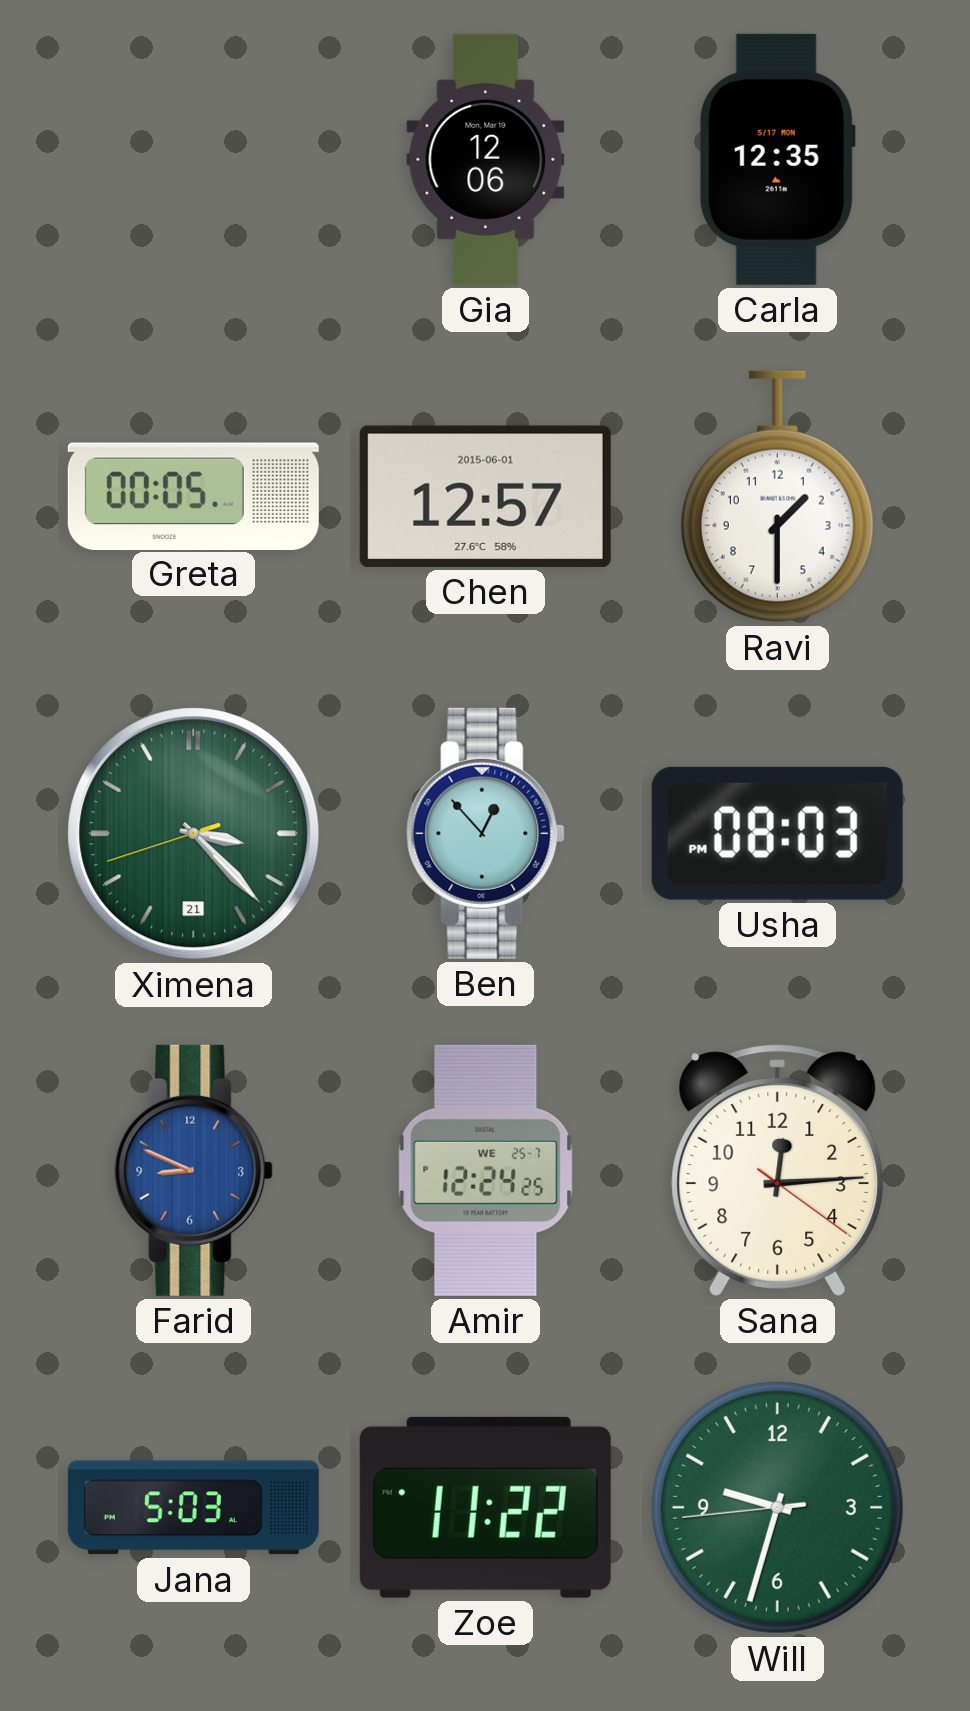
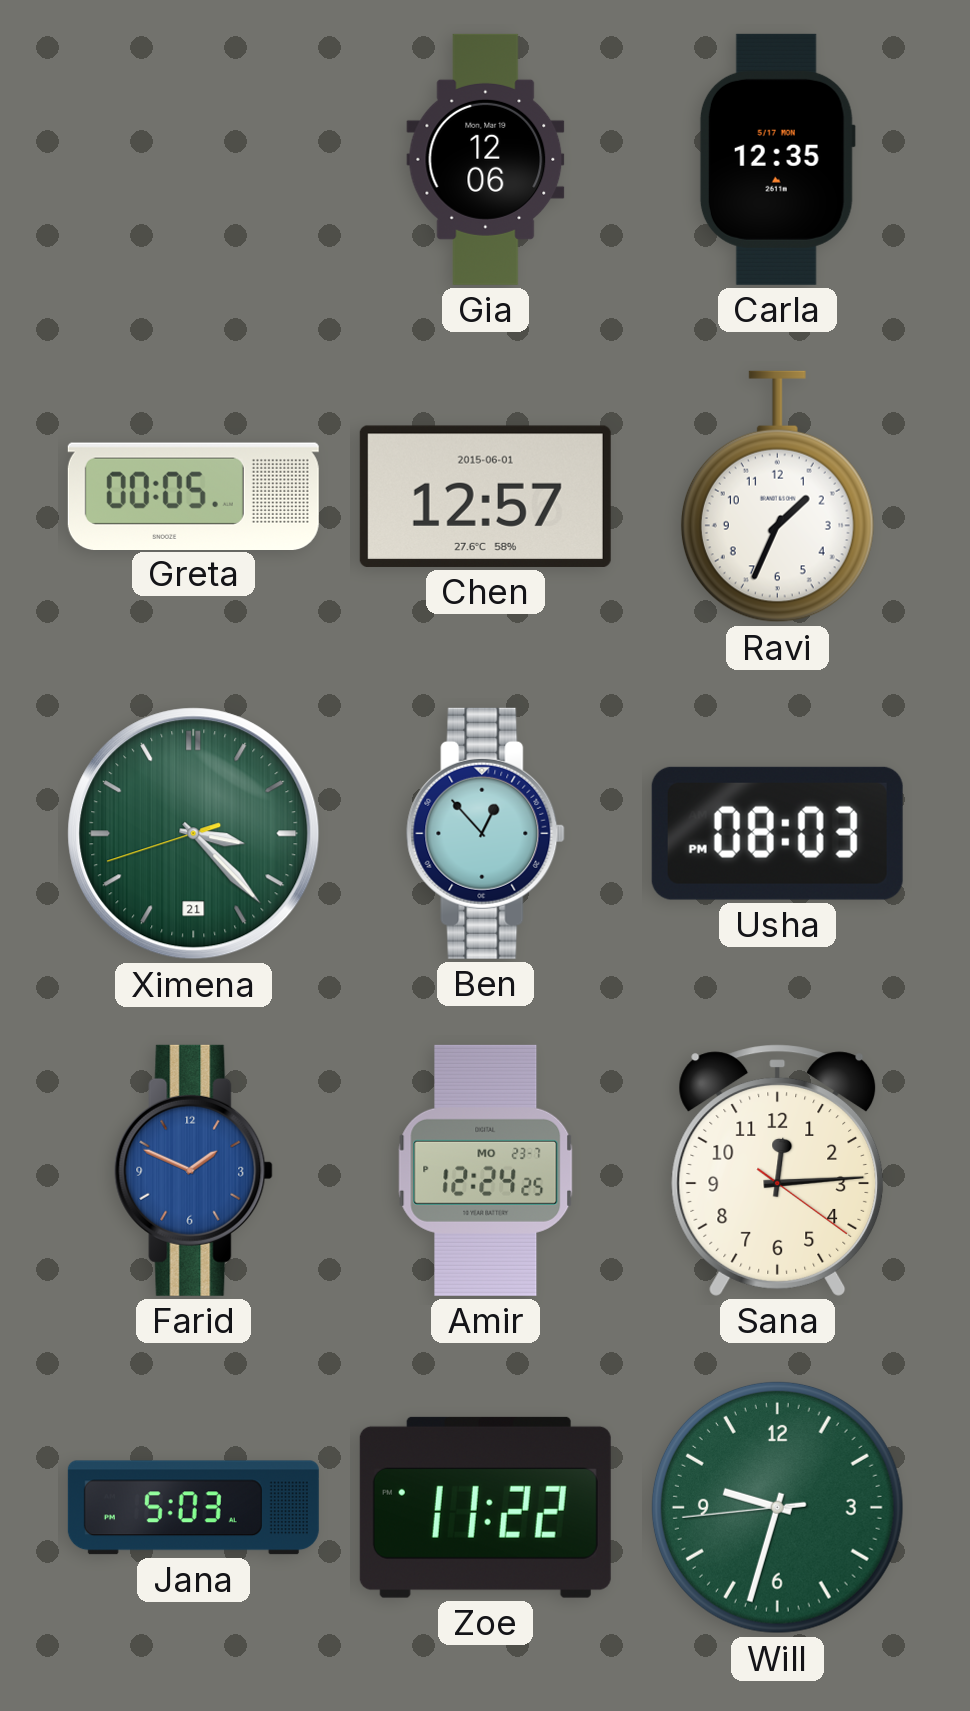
Ravi: 1:30 -> 1:34
Farid: 8:49 -> 1:49
Amir date: WE 25-7 -> MO 23-7
